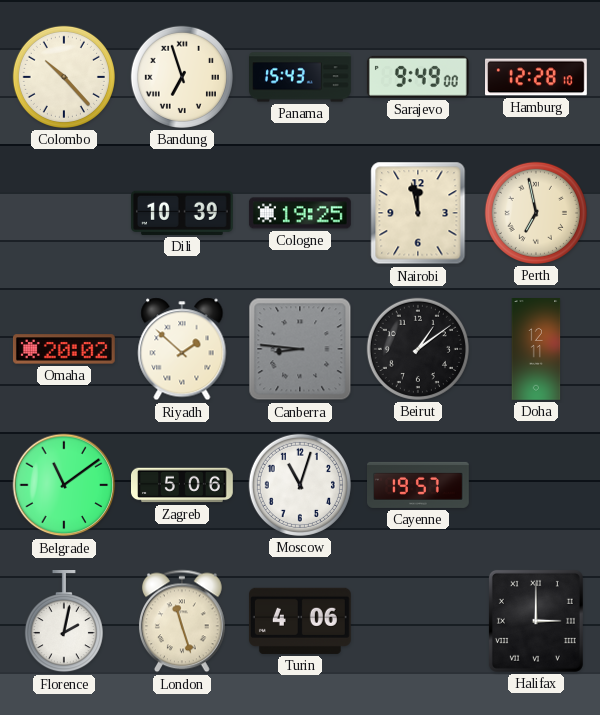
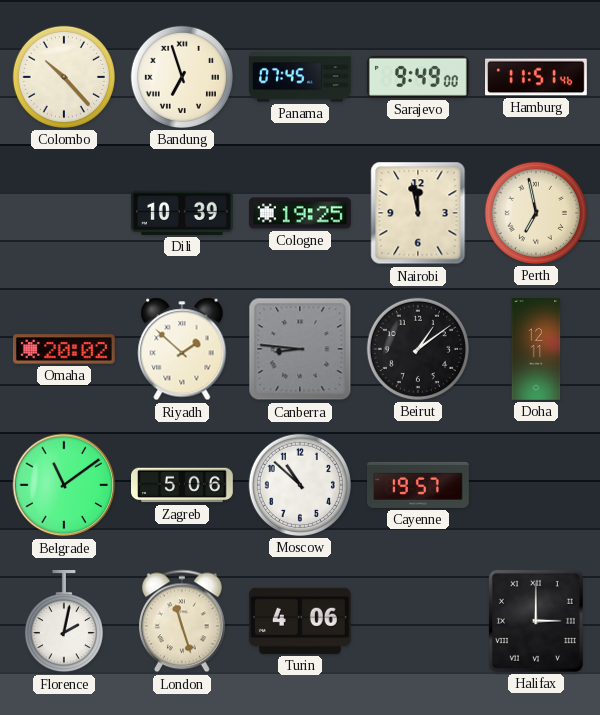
Panama: 15:43 -> 07:45
Hamburg: 12:28 -> 11:51
Moscow: 11:03 -> 10:52
